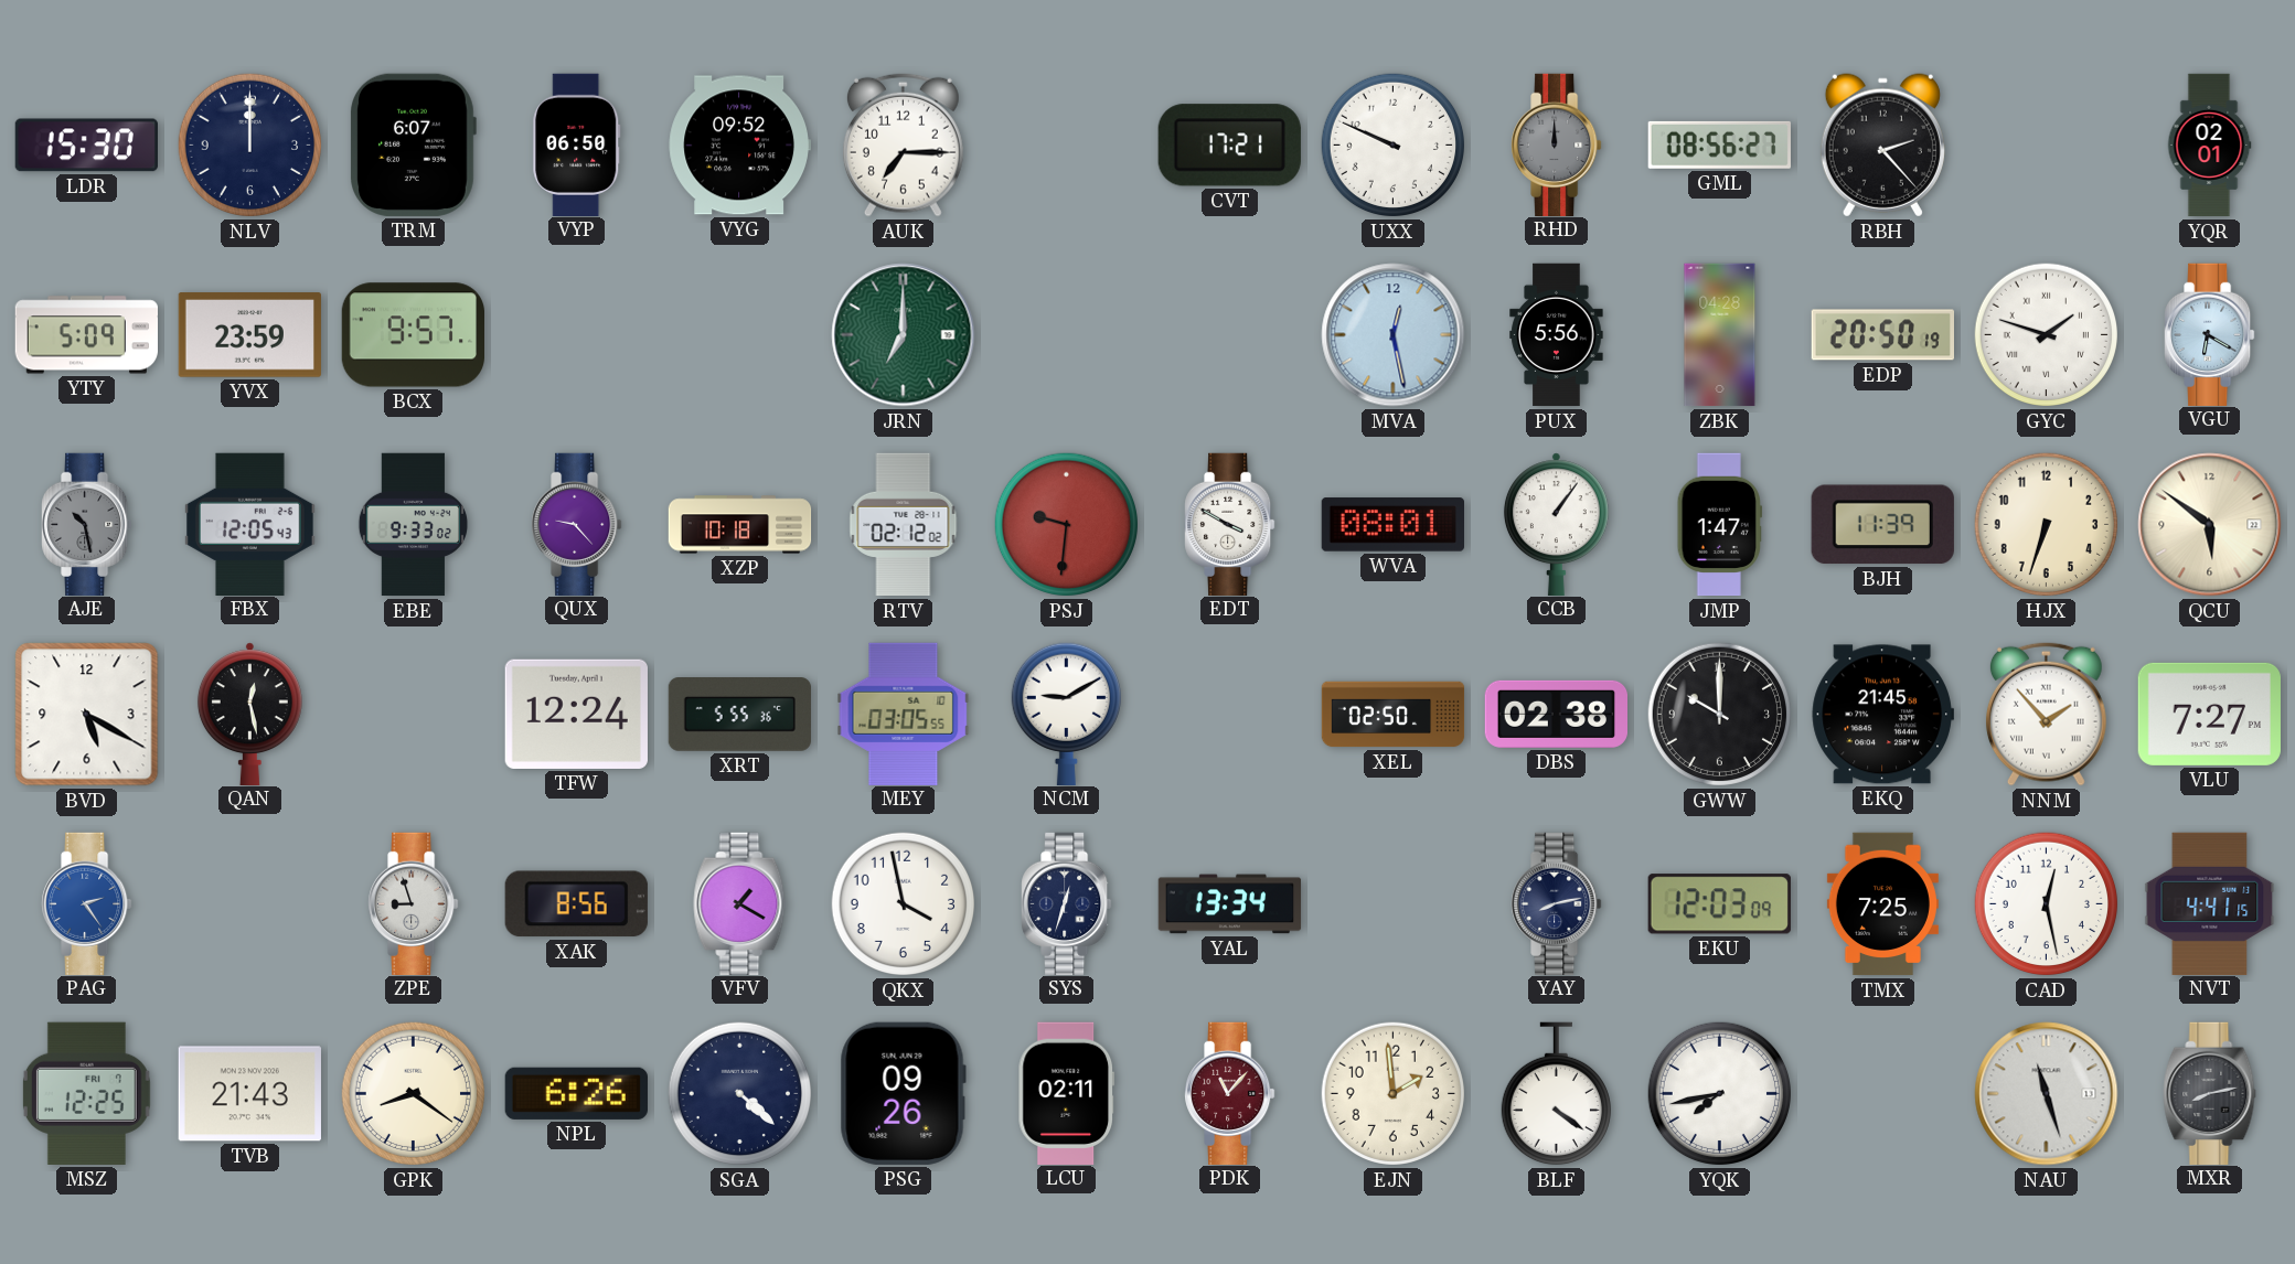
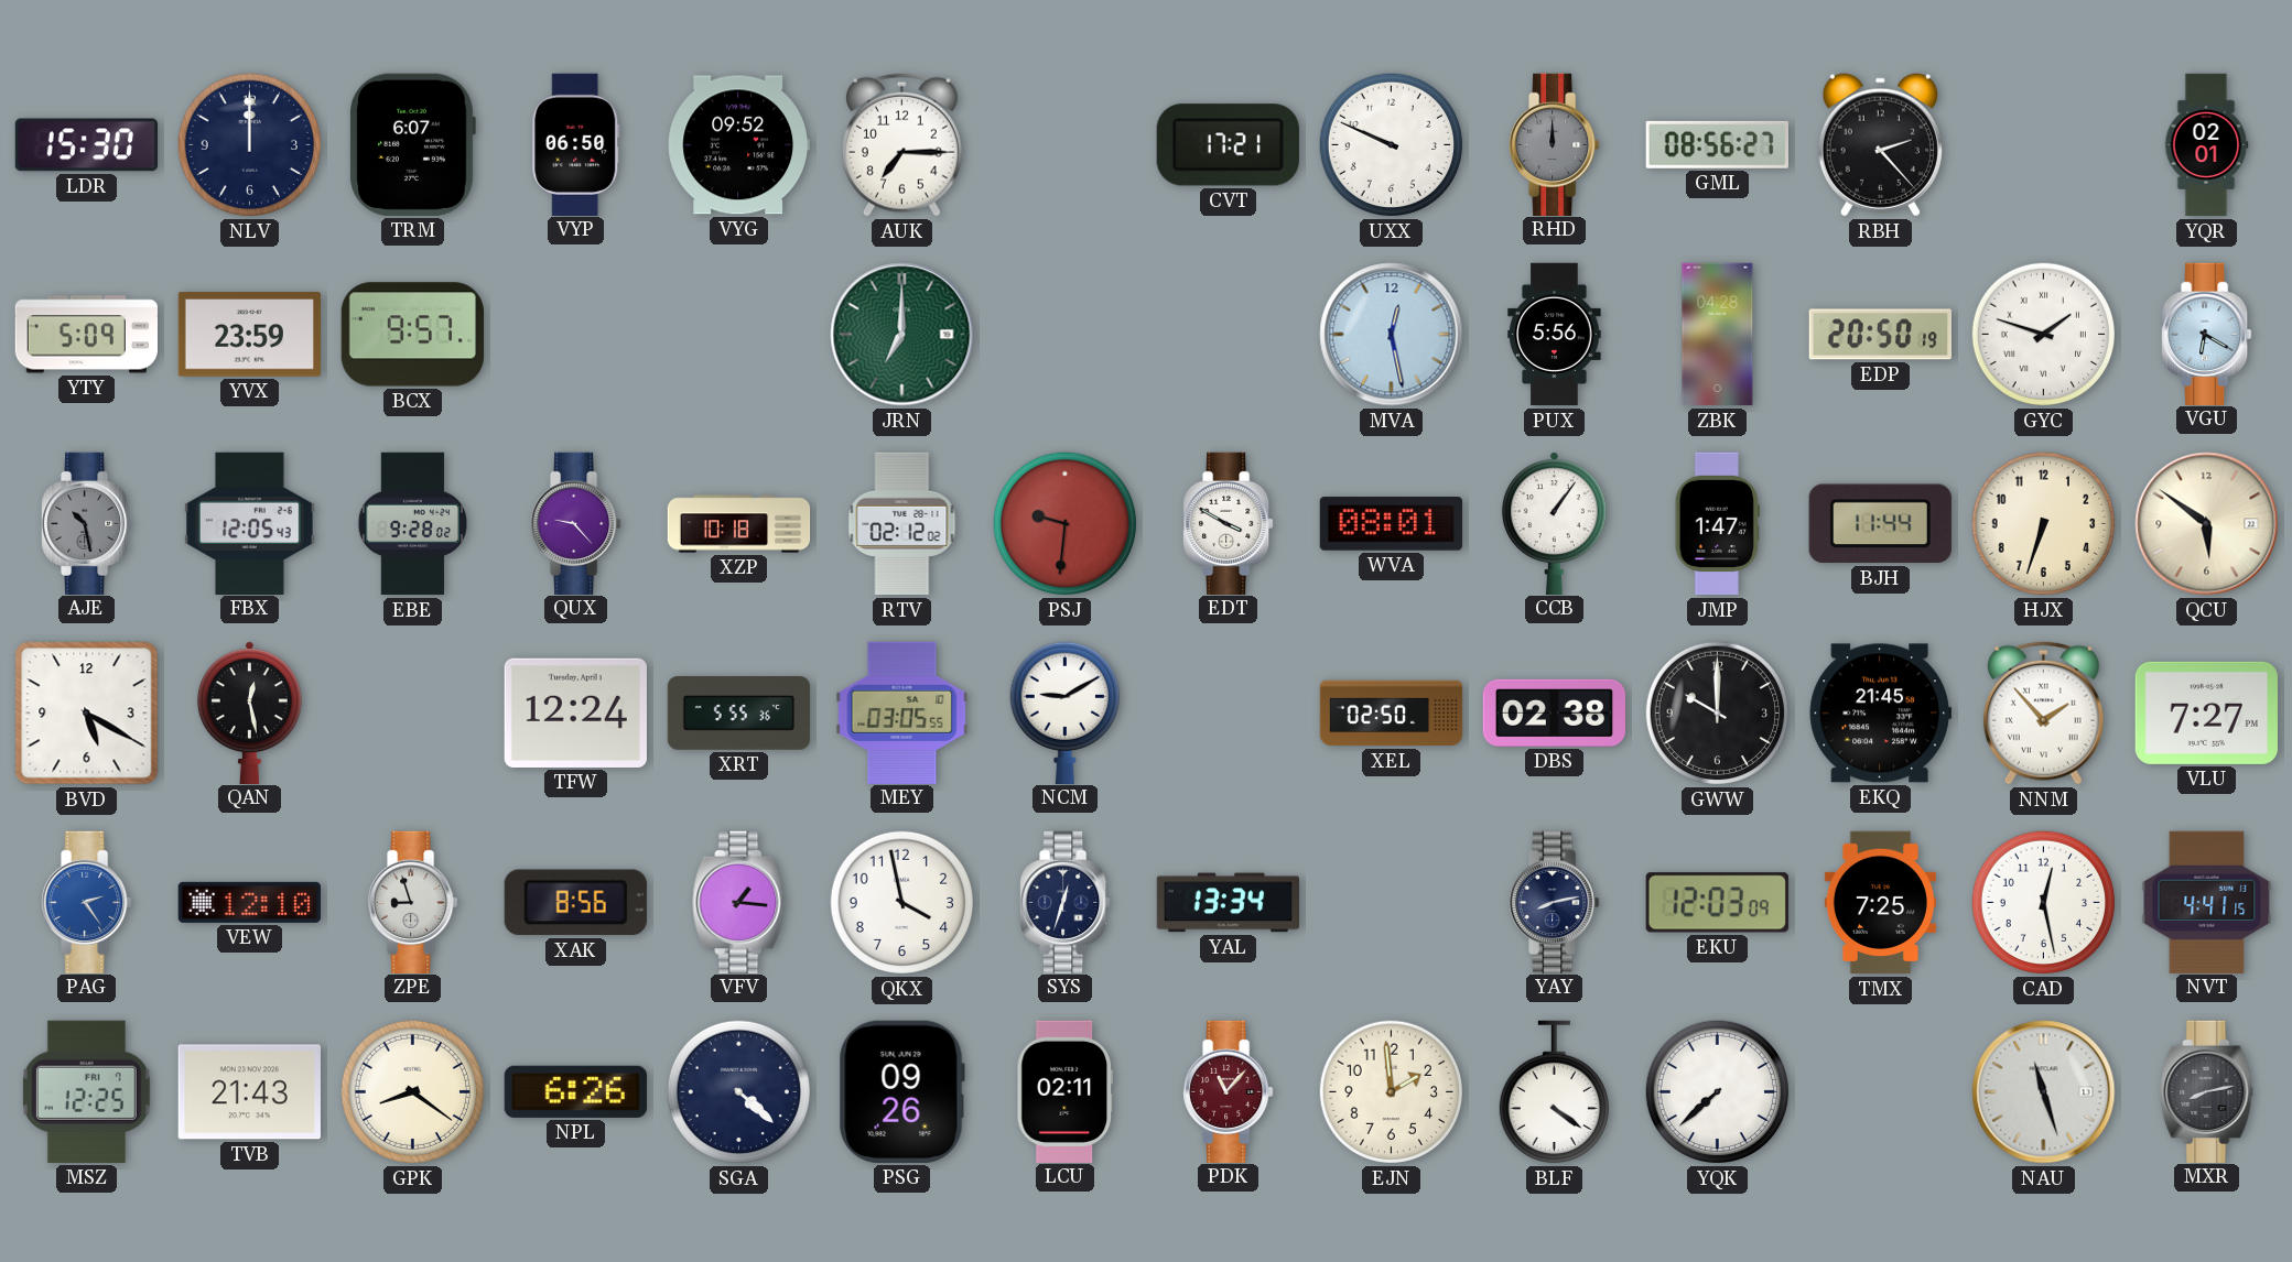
EBE: 9:33 -> 9:28
BJH: 11:39 -> 11:44
VEW: none -> 12:10
VFV: 1:20 -> 1:16
YQK: 7:43 -> 7:38
